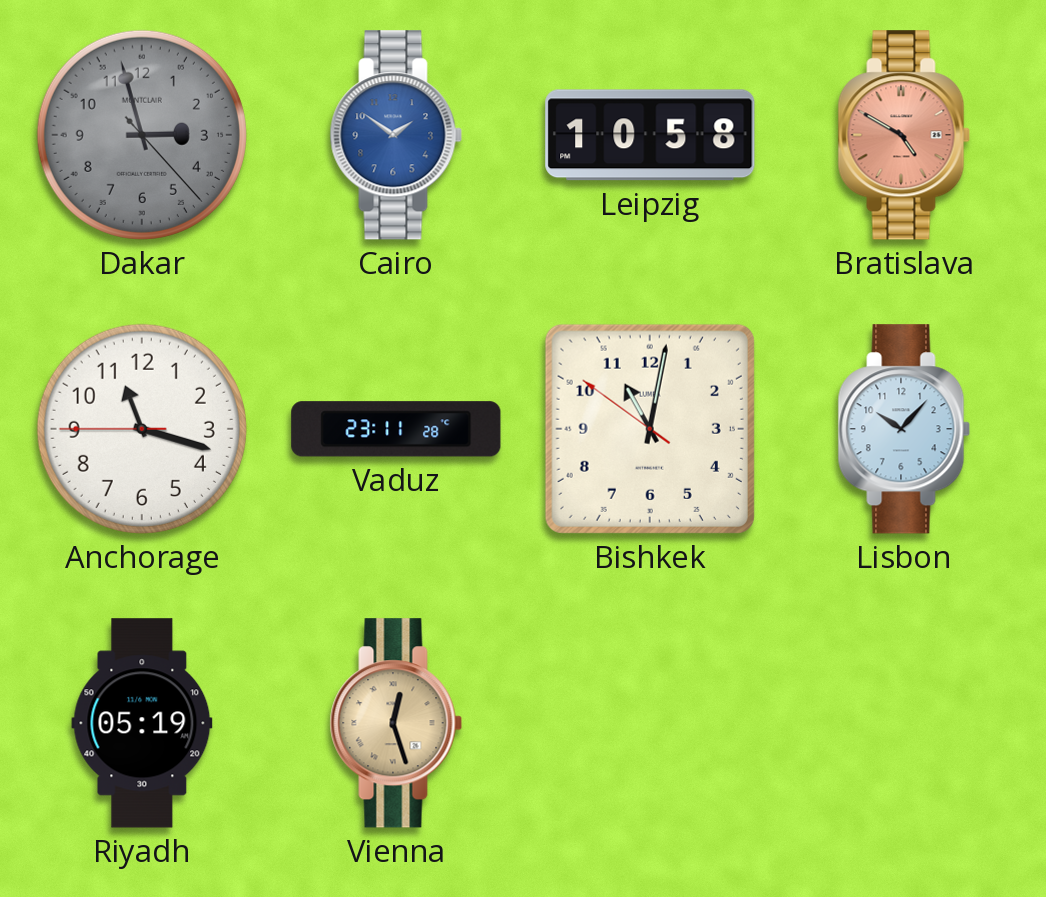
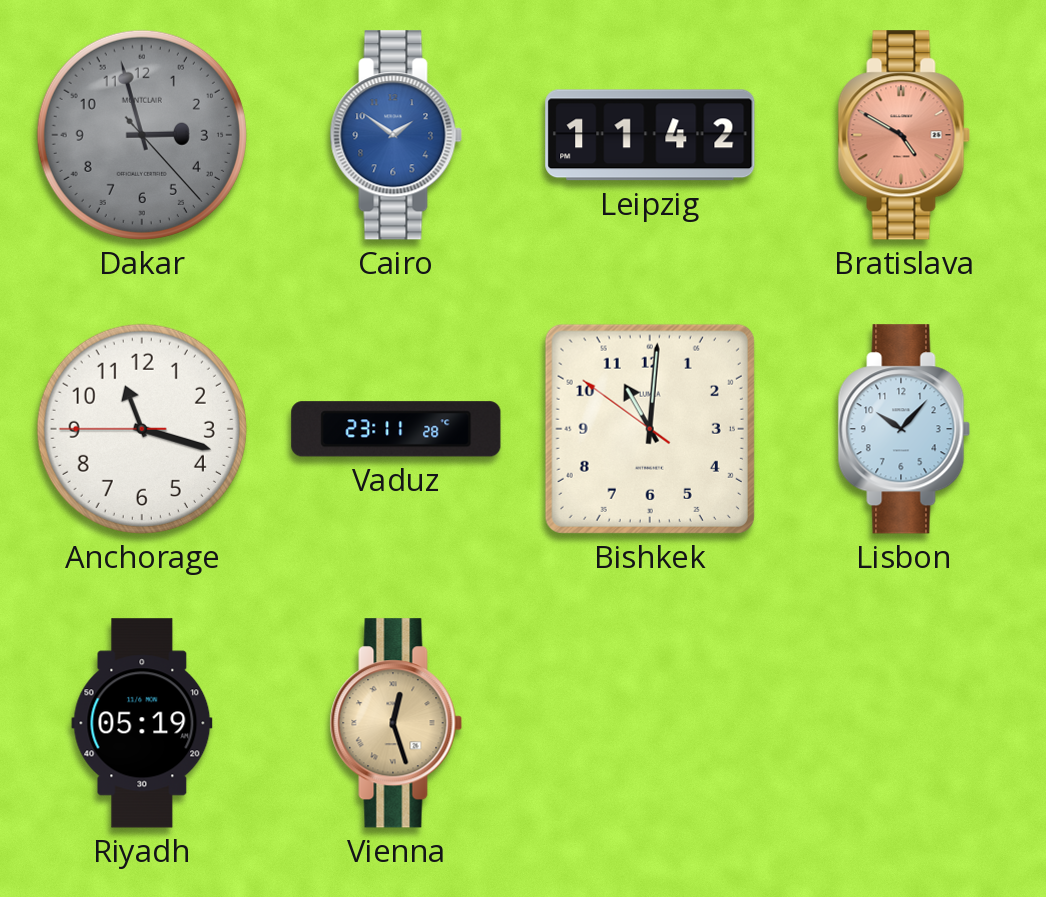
Leipzig: 10:58 -> 11:42
Bishkek: 11:01 -> 11:00
